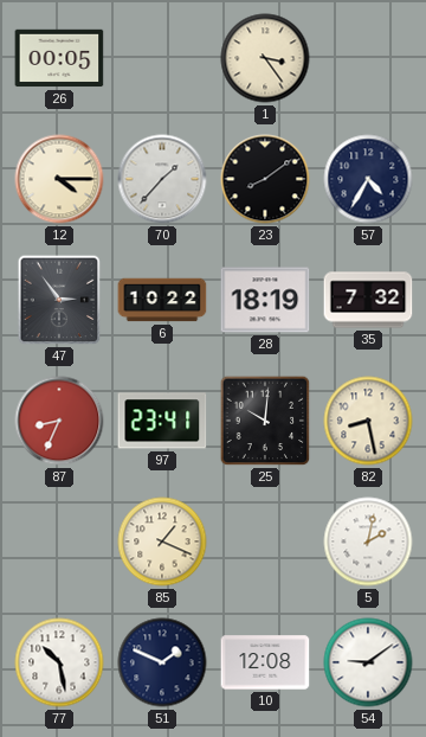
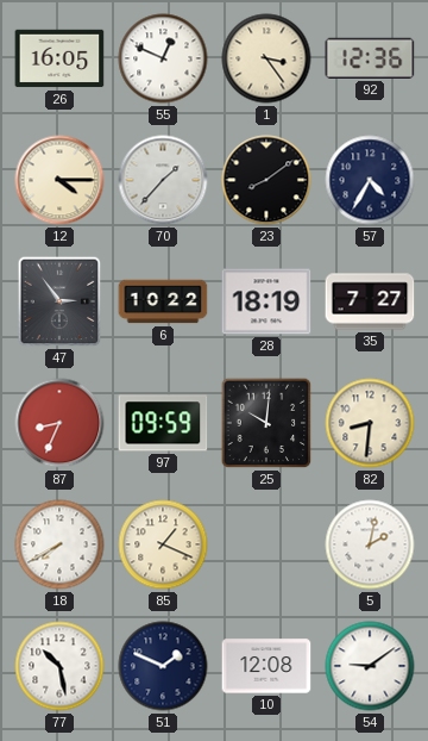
26: 00:05 -> 16:05
55: none -> 12:49
92: none -> 12:36
35: 7:32 -> 7:27
97: 23:41 -> 09:59
82: 8:28 -> 8:31
18: none -> 7:40
